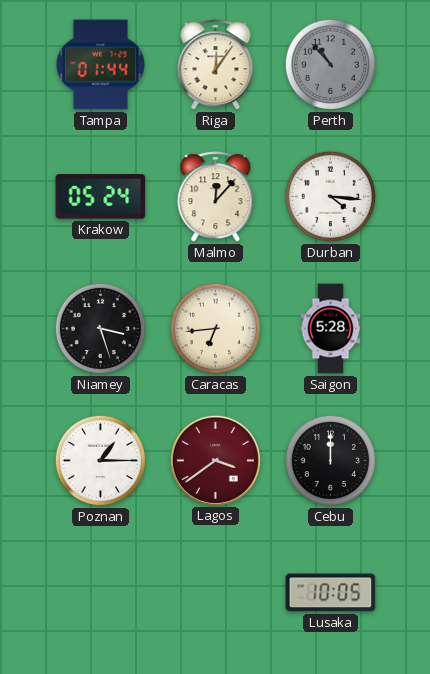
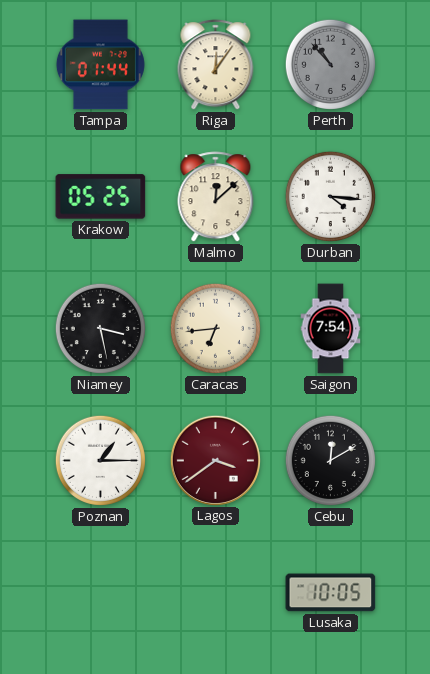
Krakow: 05:24 -> 05:25
Malmo: 12:07 -> 12:08
Niamey: 3:27 -> 3:28
Saigon: 5:28 -> 7:54
Cebu: 12:00 -> 12:10
